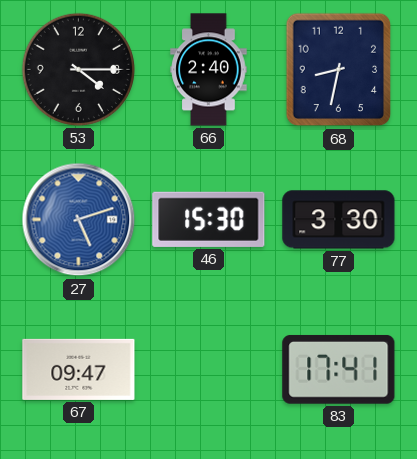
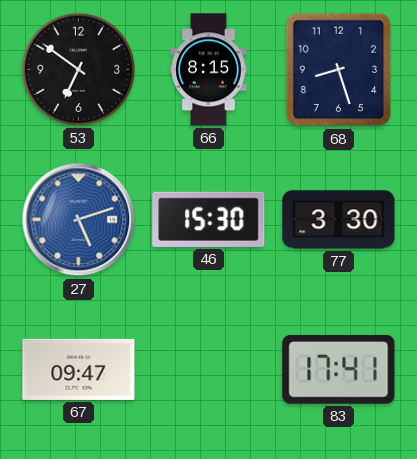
53: 4:15 -> 6:51
66: 2:40 -> 8:15
68: 8:32 -> 8:27
